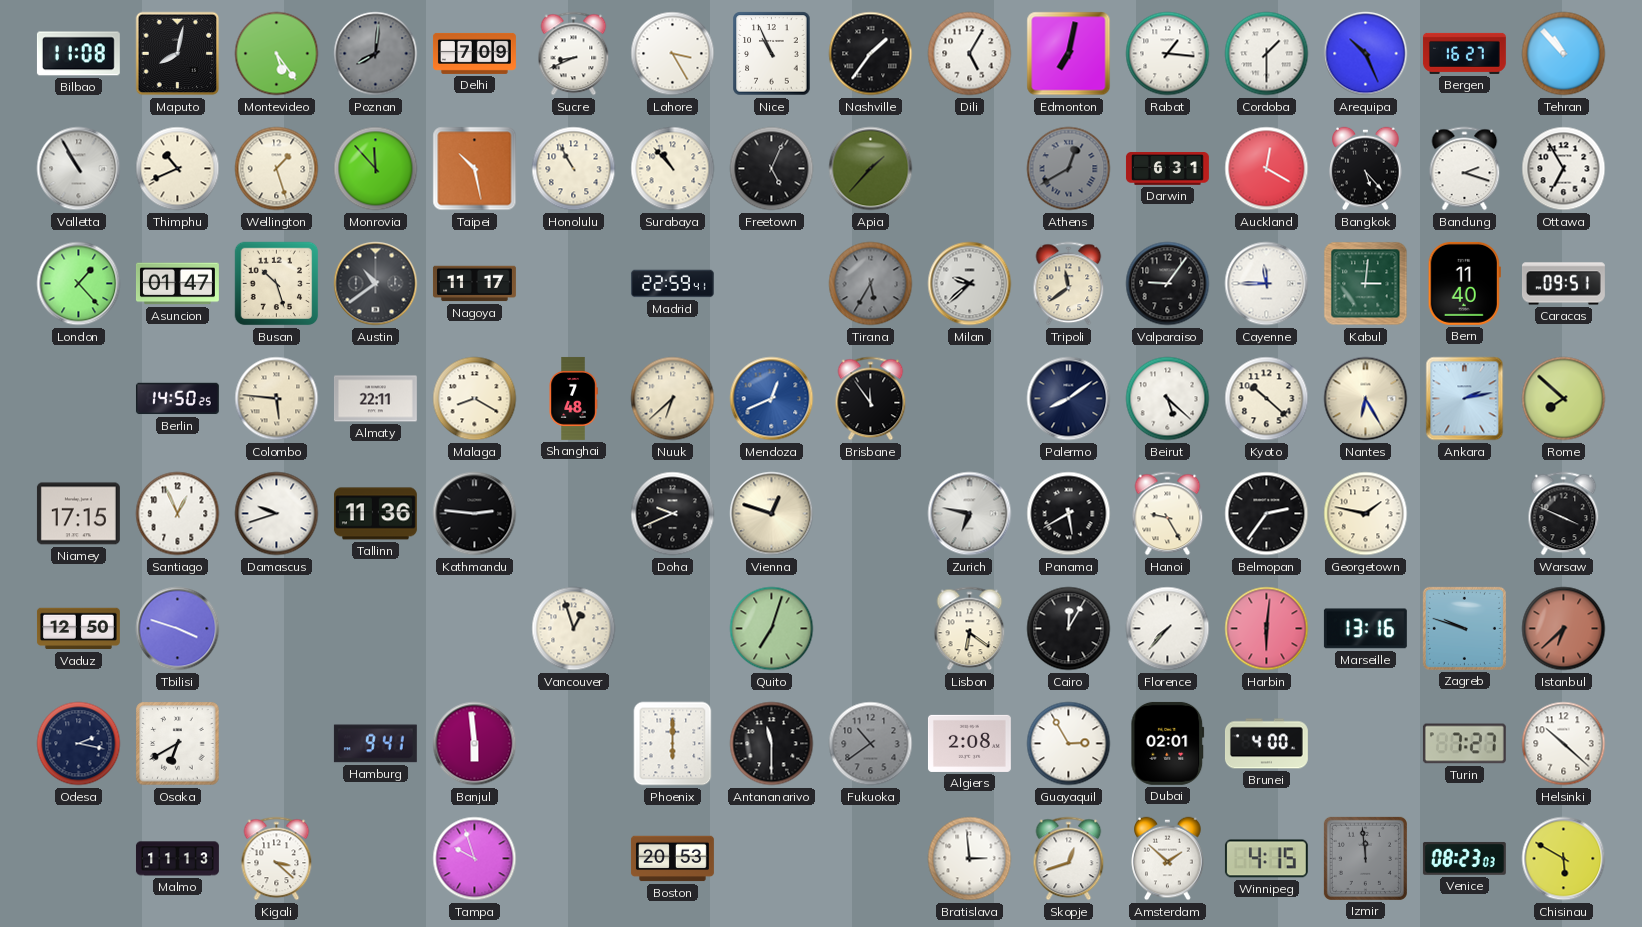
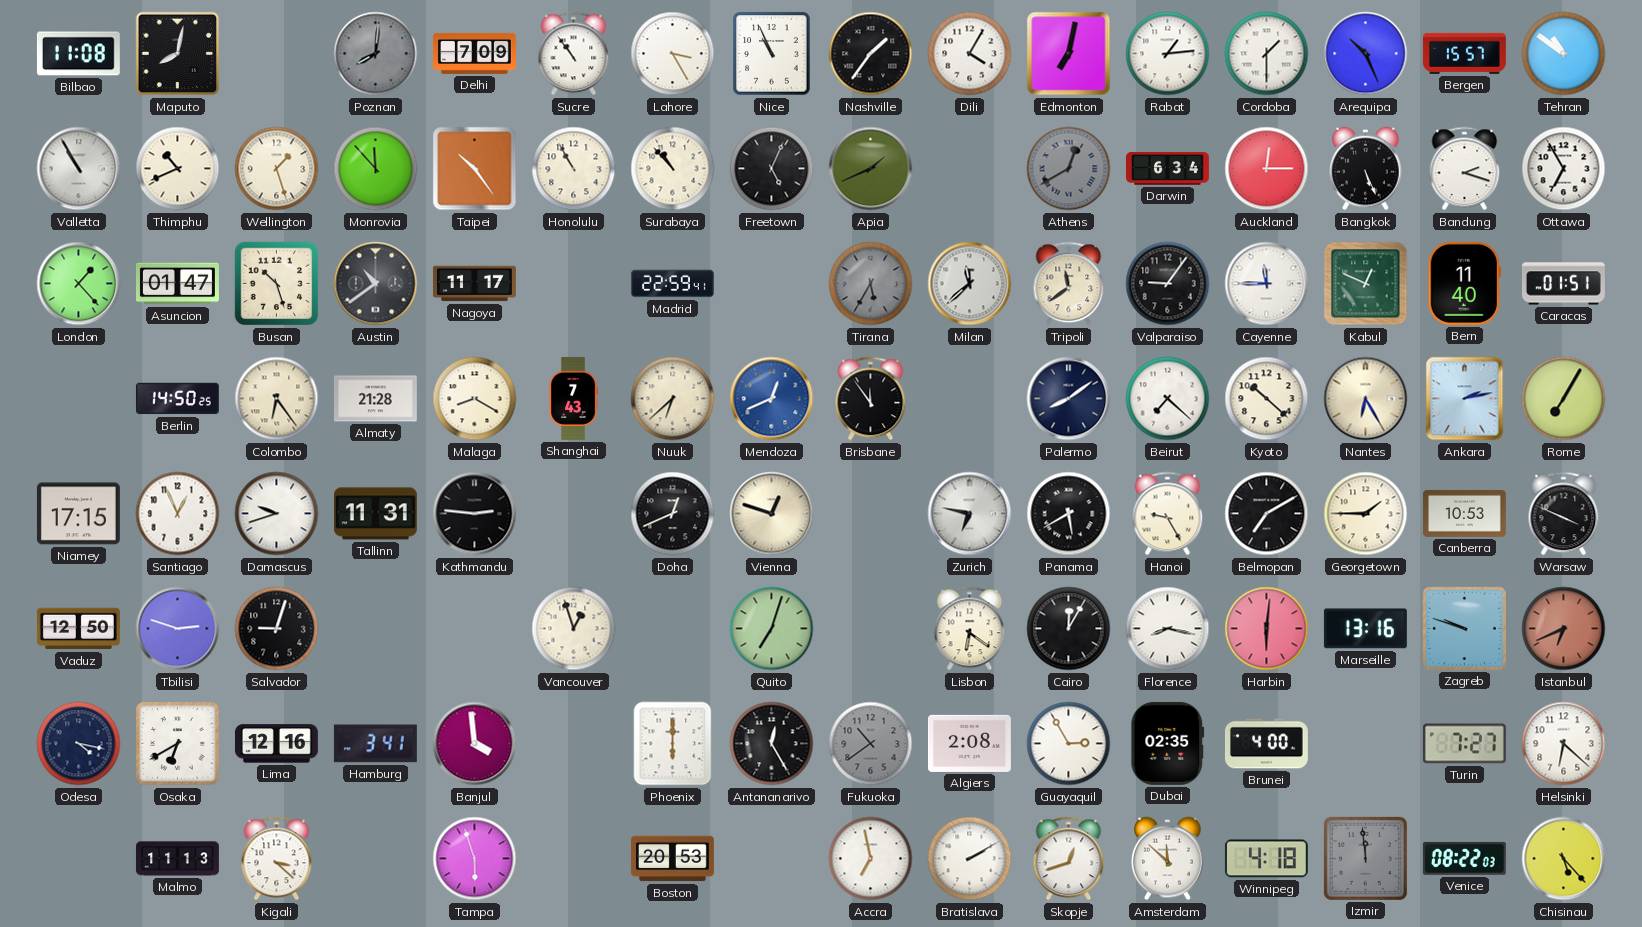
Montevideo: 5:24 -> none
Sucre: 8:41 -> 10:54
Dili: 5:05 -> 4:05
Rabat: 1:16 -> 1:14
Bergen: 16:27 -> 15:57
Tehran: 10:53 -> 10:51
Taipei: 10:28 -> 10:24
Apia: 1:37 -> 1:41
Darwin: 6:31 -> 6:34
Auckland: 12:20 -> 12:15
Bangkok: 5:23 -> 5:26
Milan: 9:38 -> 11:38
Kabul: 3:01 -> 12:49
Caracas: 09:51 -> 01:51
Colombo: 5:46 -> 6:24
Almaty: 22:11 -> 21:28
Shanghai: 7:48 -> 7:43
Beirut: 5:22 -> 7:22
Rome: 7:52 -> 7:05
Tallinn: 11:36 -> 11:31
Doha: 9:41 -> 12:41
Belmopan: 2:36 -> 7:10
Georgetown: 1:47 -> 1:45
Canberra: none -> 10:53
Tbilisi: 3:48 -> 2:48
Salvador: none -> 9:03
Florence: 7:37 -> 8:17
Istanbul: 6:38 -> 6:41
Odesa: 2:17 -> 4:17
Lima: none -> 12:16
Hamburg: 9:41 -> 3:41
Banjul: 5:59 -> 3:59
Antananarivo: 11:30 -> 12:25
Dubai: 02:01 -> 02:35
Helsinki: 10:22 -> 6:22
Tampa: 9:57 -> 5:57
Accra: none -> 6:58
Bratislava: 2:59 -> 2:10
Amsterdam: 1:52 -> 11:52
Winnipeg: 4:15 -> 4:18
Venice: 08:23 -> 08:22
Chisinau: 5:50 -> 5:23
